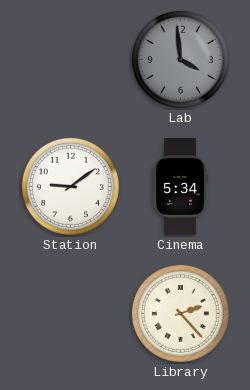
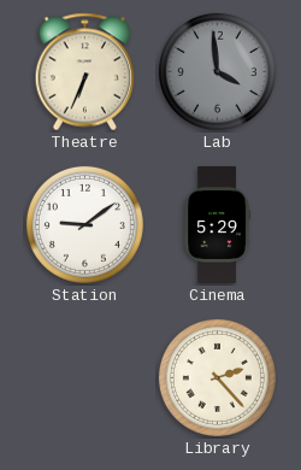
Theatre: none -> 6:34
Cinema: 5:34 -> 5:29
